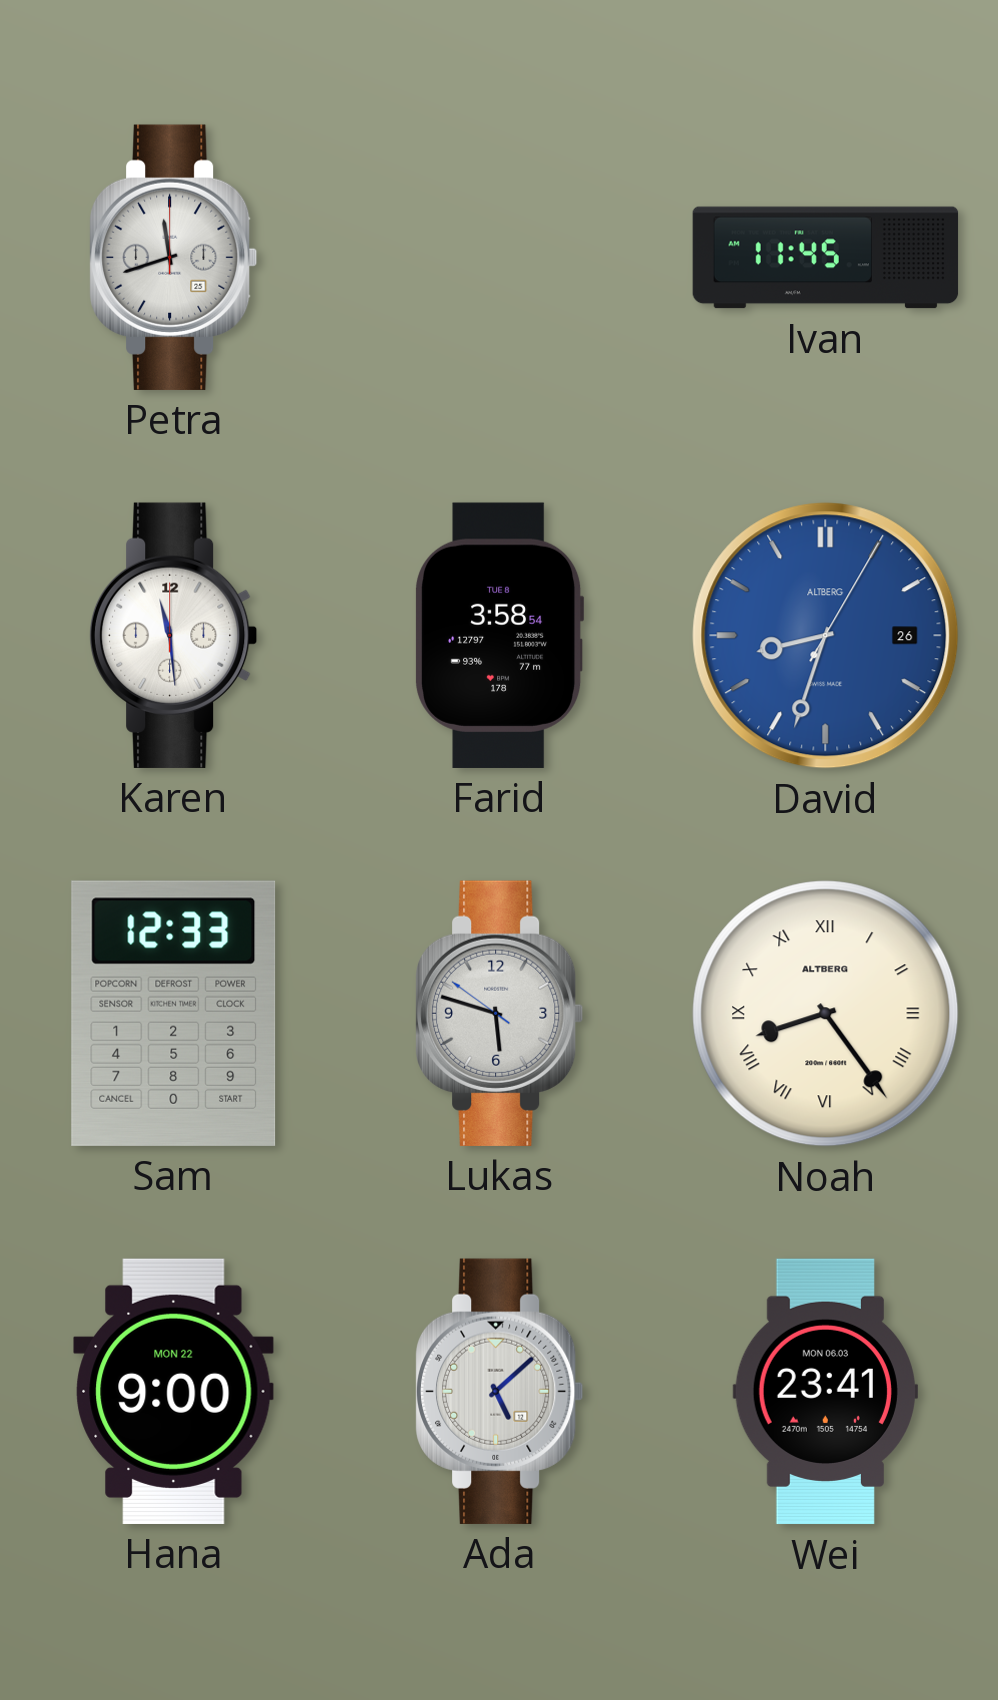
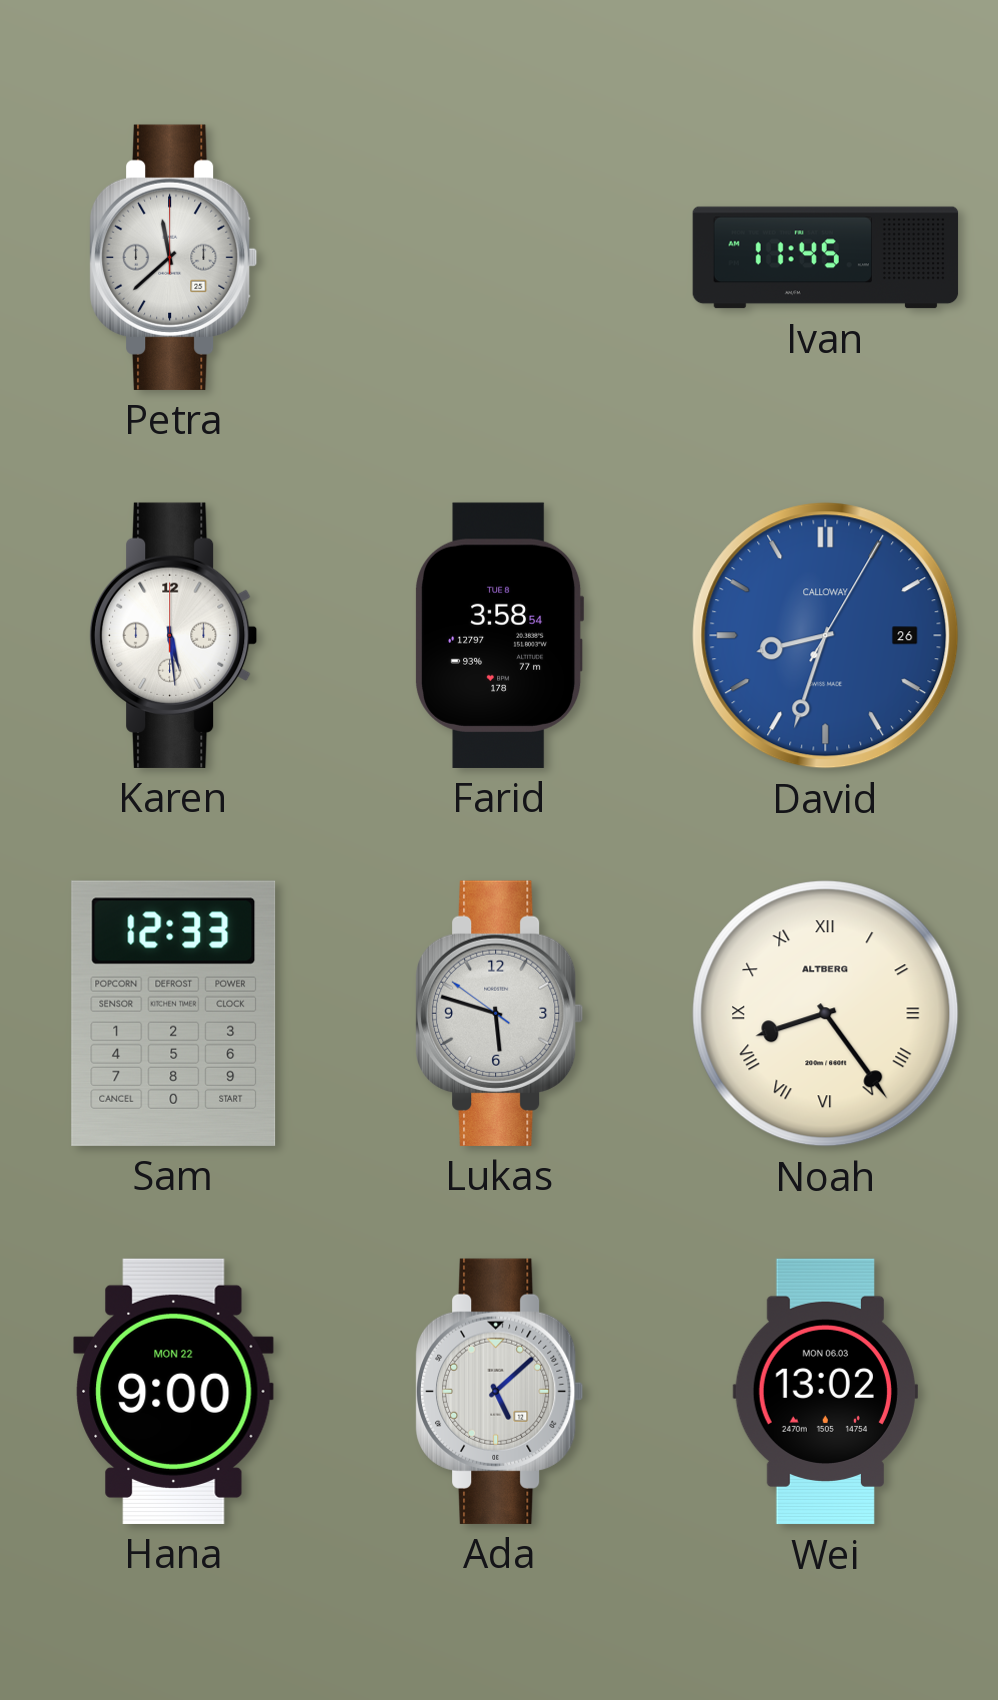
Petra: 11:42 -> 11:38
Karen: 11:29 -> 5:29
David brand: ALTBERG -> CALLOWAY
Wei: 23:41 -> 13:02
